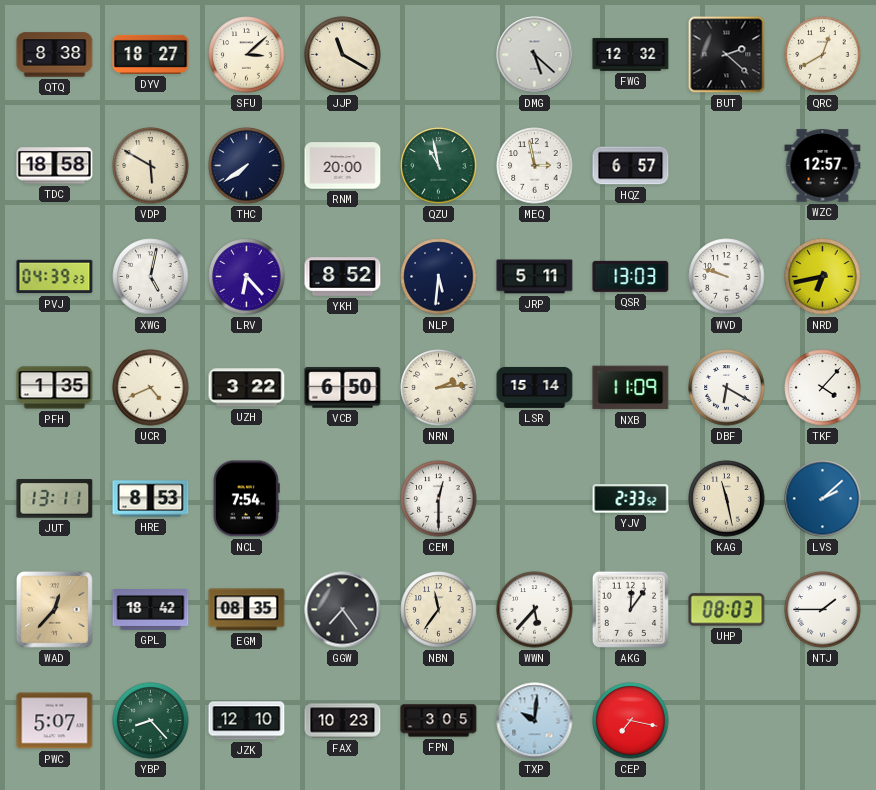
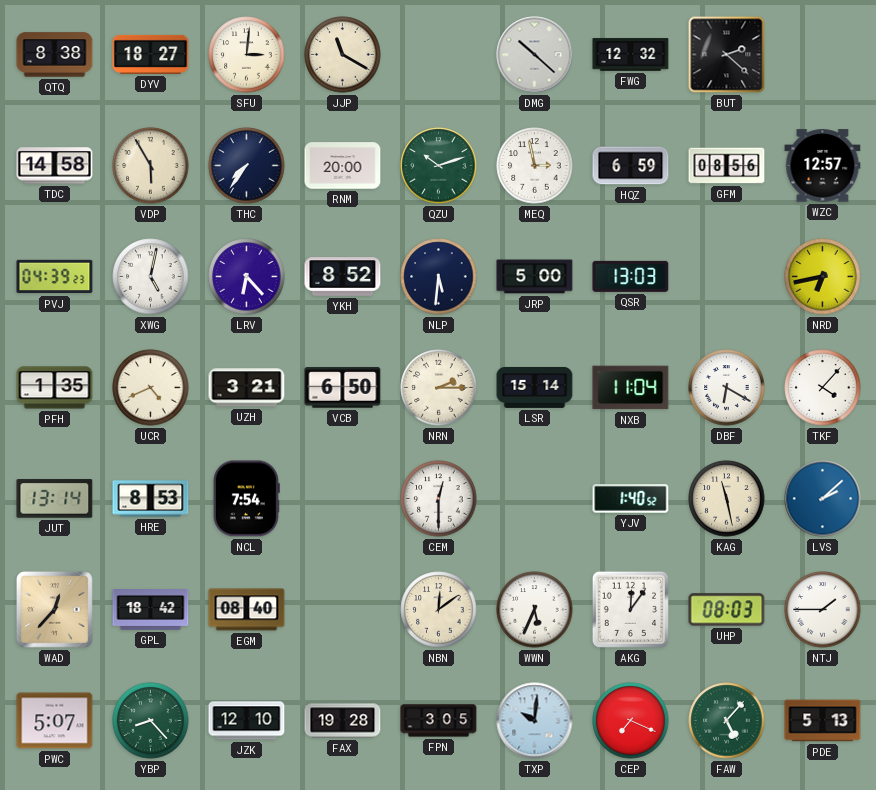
SFU: 3:08 -> 3:01
DMG: 5:22 -> 10:22
QRC: 12:40 -> none
TDC: 18:58 -> 14:58
VDP: 5:50 -> 5:55
THC: 7:39 -> 7:36
QZU: 10:58 -> 10:12
HQZ: 6:57 -> 6:59
GFM: none -> 08:56
JRP: 5:11 -> 5:00
WVD: 9:48 -> none
UZH: 3:22 -> 3:21
NRN: 2:14 -> 2:15
NXB: 11:09 -> 11:04
JUT: 13:11 -> 13:14
YJV: 2:33 -> 1:40
EGM: 08:35 -> 08:40
GGW: 7:24 -> none
NBN: 11:36 -> 12:09
WWN: 5:37 -> 5:34
FAX: 10:23 -> 19:28
CEP: 7:17 -> 7:19
FAW: none -> 5:07
PDE: none -> 5:13
